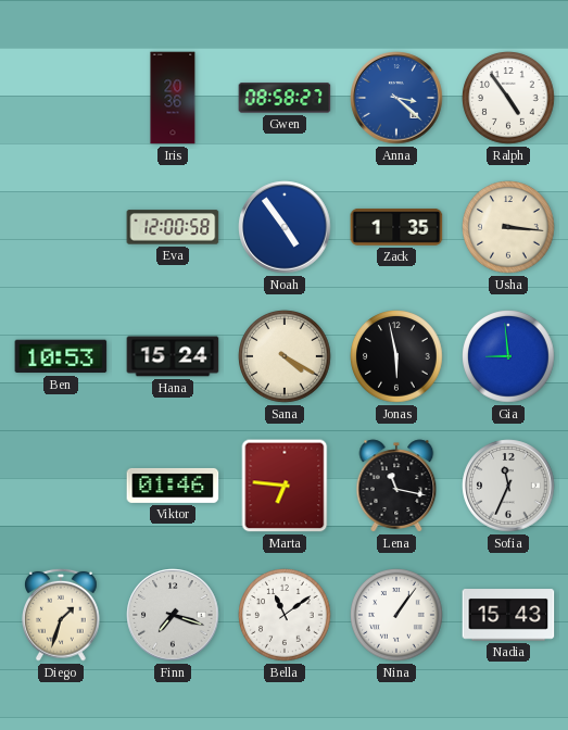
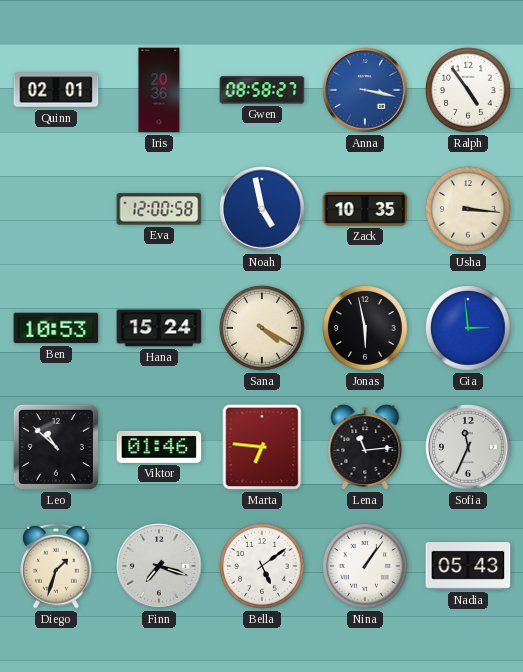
Quinn: none -> 02:01
Anna: 3:22 -> 3:17
Noah: 4:54 -> 4:58
Zack: 1:35 -> 10:35
Gia: 8:59 -> 2:59
Leo: none -> 10:52
Lena: 11:17 -> 11:14
Bella: 11:09 -> 5:09
Nadia: 15:43 -> 05:43
